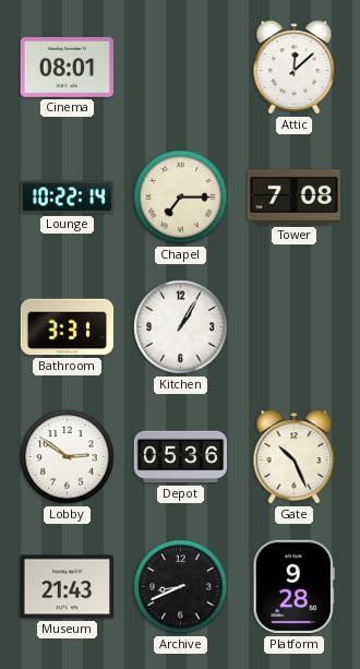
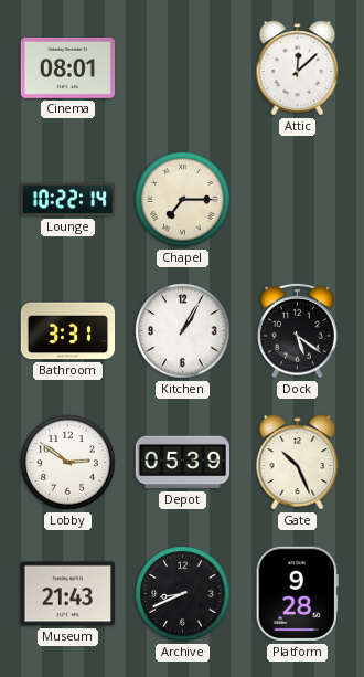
Tower: 7:08 -> none
Dock: none -> 5:21
Depot: 05:36 -> 05:39
